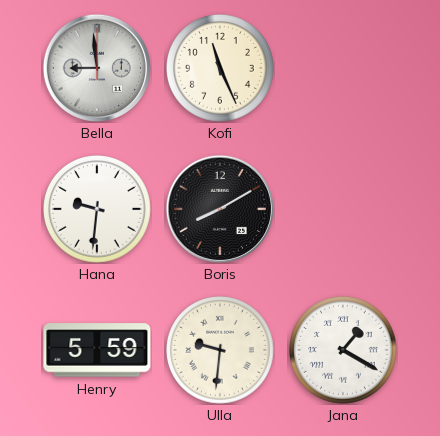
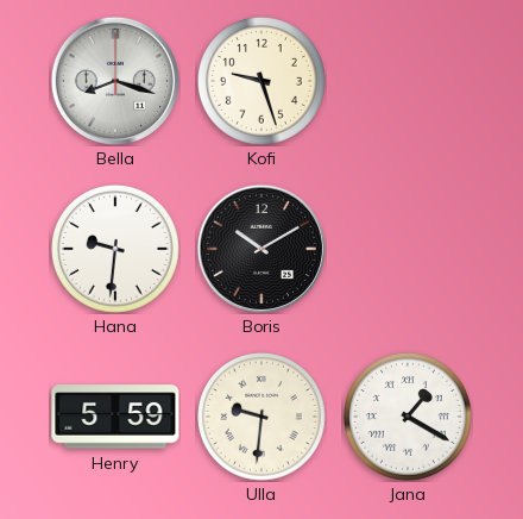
Bella: 8:59 -> 8:18
Kofi: 11:26 -> 9:27
Boris: 8:10 -> 10:10
